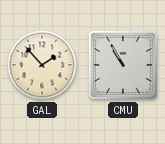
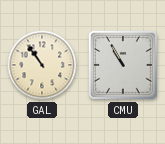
GAL: 1:53 -> 10:54
